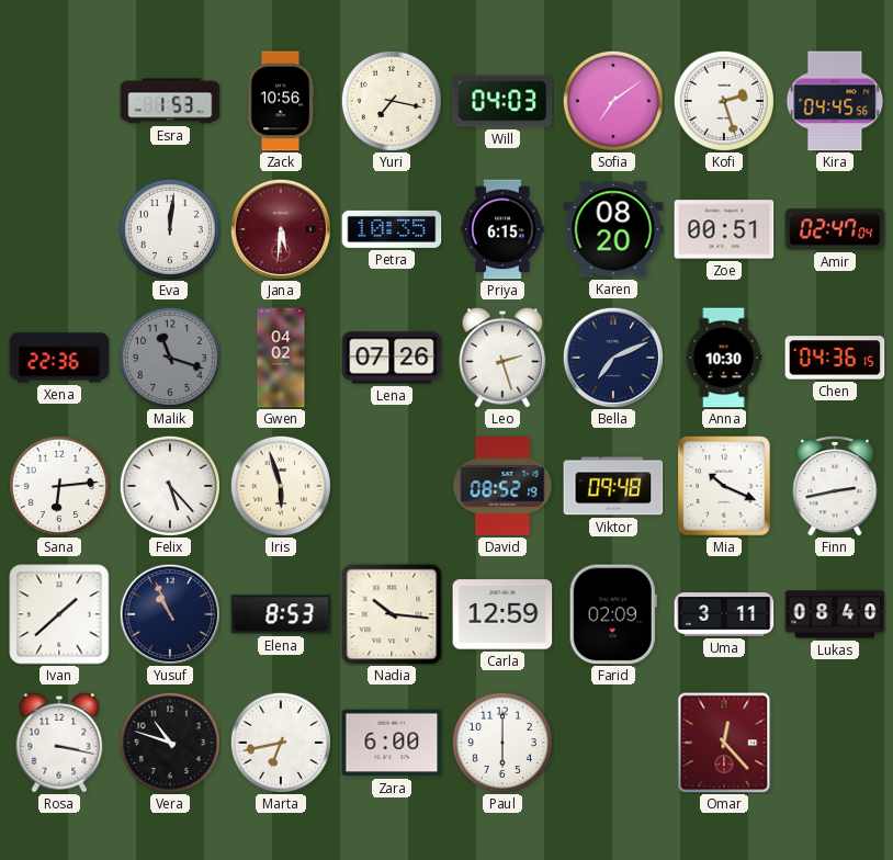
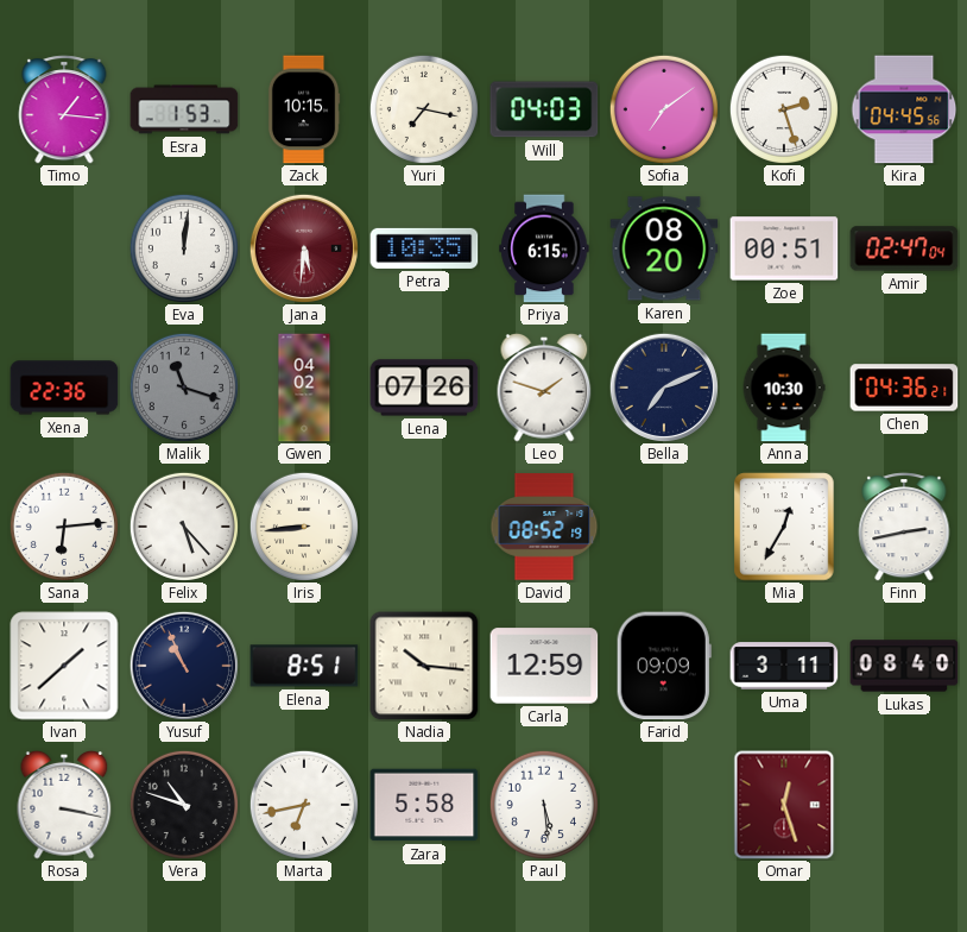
Timo: none -> 1:16
Zack: 10:56 -> 10:15
Leo: 2:27 -> 1:48
Chen: 04:36:15 -> 04:36:21
Iris: 5:57 -> 8:44
Viktor: 09:48 -> none
Mia: 10:19 -> 12:35
Elena: 8:53 -> 8:51
Farid: 02:09 -> 09:09
Zara: 6:00 -> 5:58
Paul: 6:00 -> 5:29
Omar: 12:23 -> 12:27
